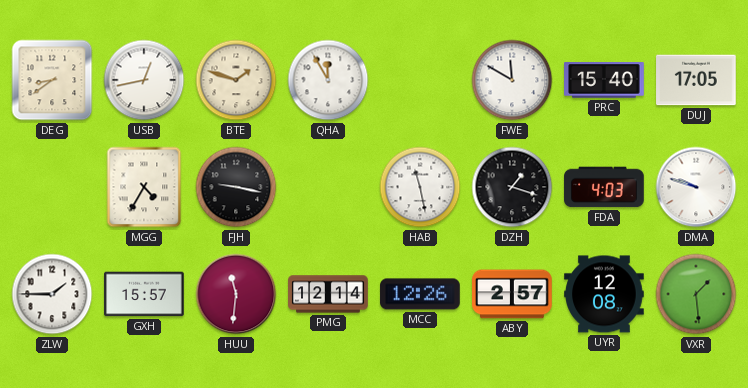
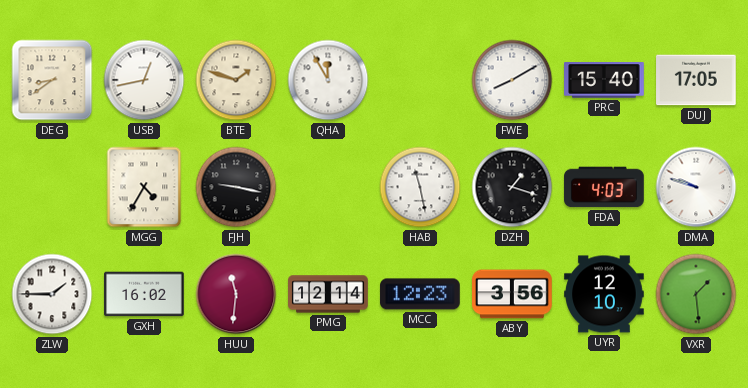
FWE: 11:50 -> 8:10
GXH: 15:57 -> 16:02
MCC: 12:26 -> 12:23
ABY: 2:57 -> 3:56
UYR: 12:08 -> 12:10
